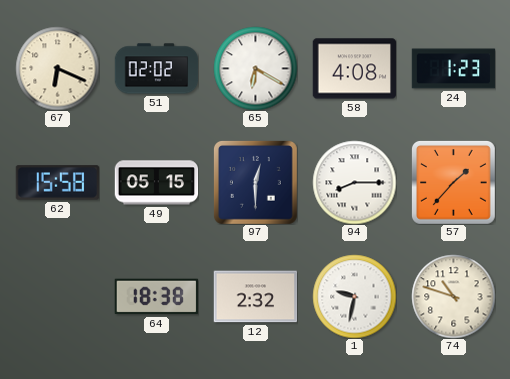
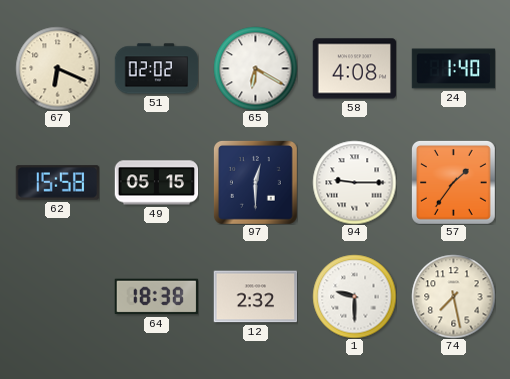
24: 1:23 -> 1:40
94: 8:15 -> 9:15
57: 1:37 -> 1:36
1: 9:32 -> 9:30
74: 10:48 -> 7:28
